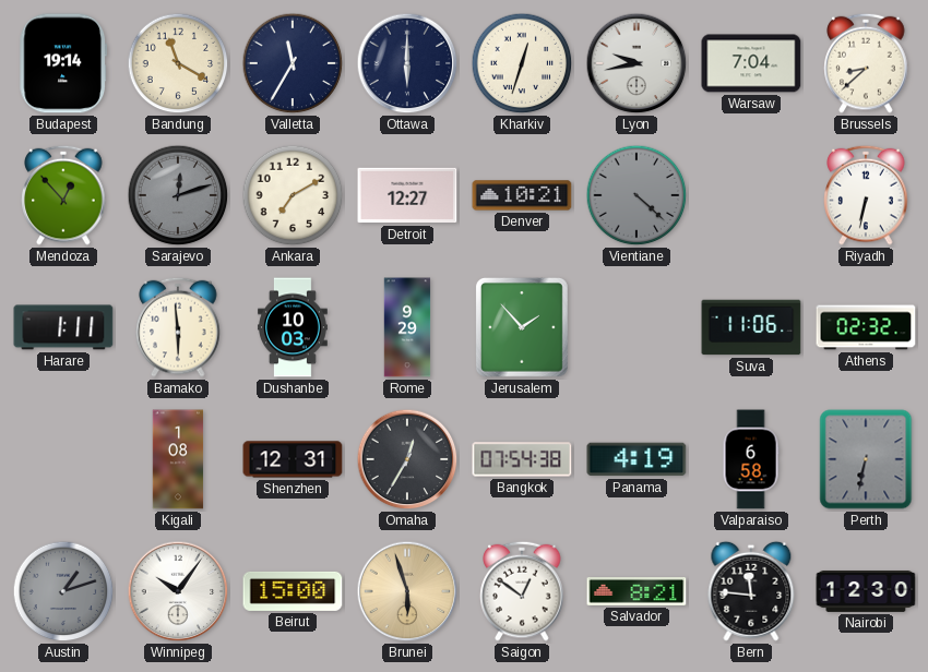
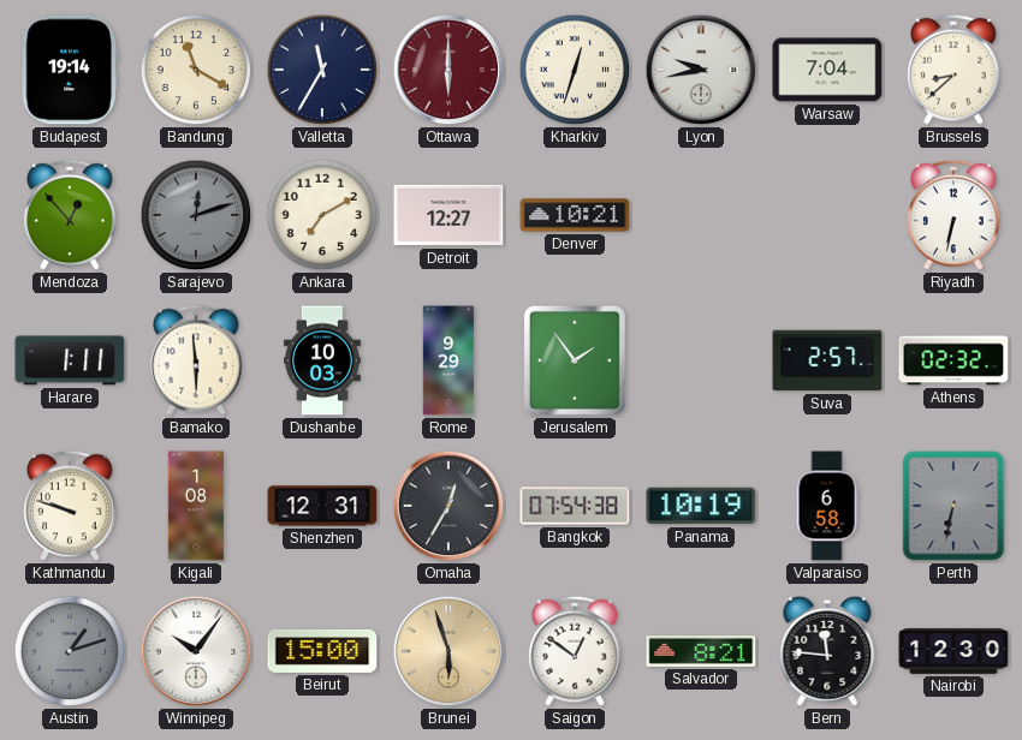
Ottawa dial: navy -> burgundy
Vientiane: 4:22 -> none
Jerusalem: 1:53 -> 1:54
Suva: 11:06 -> 2:57
Kathmandu: none -> 9:48
Panama: 4:19 -> 10:19
